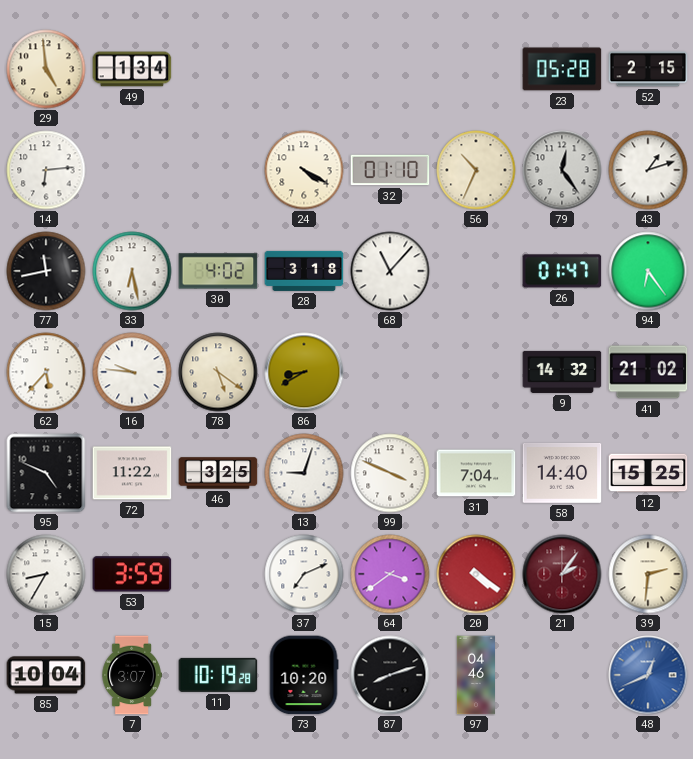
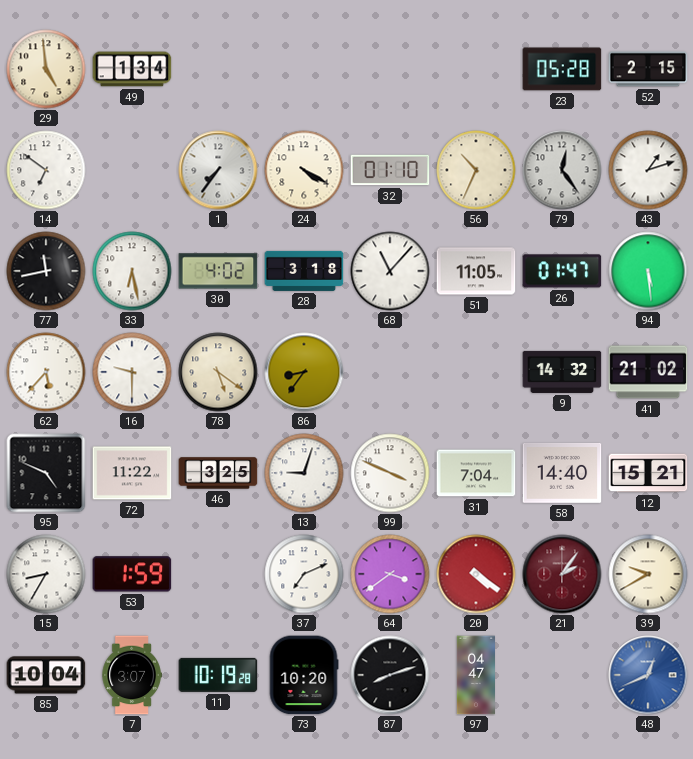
14: 6:14 -> 6:51
1: none -> 7:36
51: none -> 11:05
94: 6:24 -> 5:29
16: 9:46 -> 9:30
86: 8:40 -> 8:36
12: 15:25 -> 15:21
53: 3:59 -> 1:59
39: 2:31 -> 9:40
97: 04:46 -> 04:47
